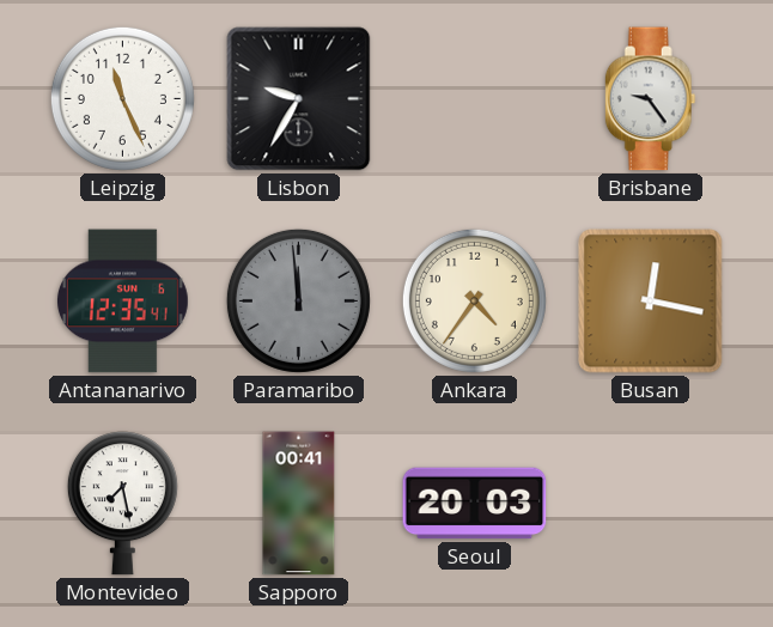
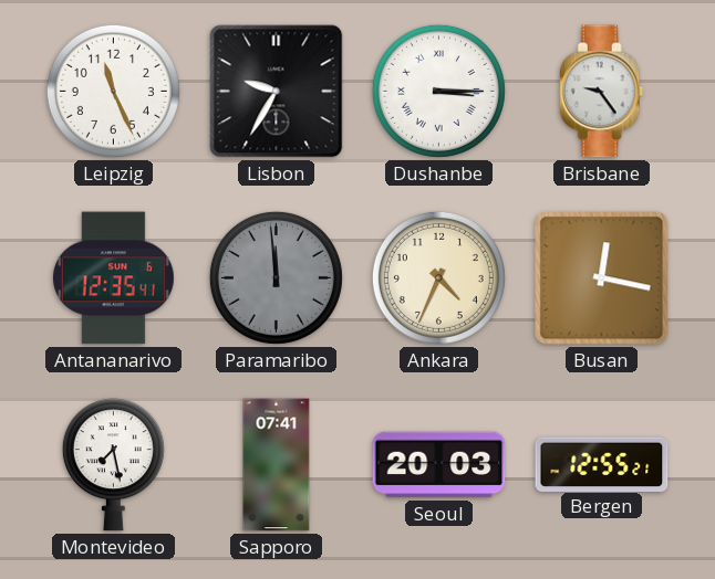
Dushanbe: none -> 3:15
Ankara: 4:36 -> 4:34
Sapporo: 00:41 -> 07:41
Bergen: none -> 12:55
